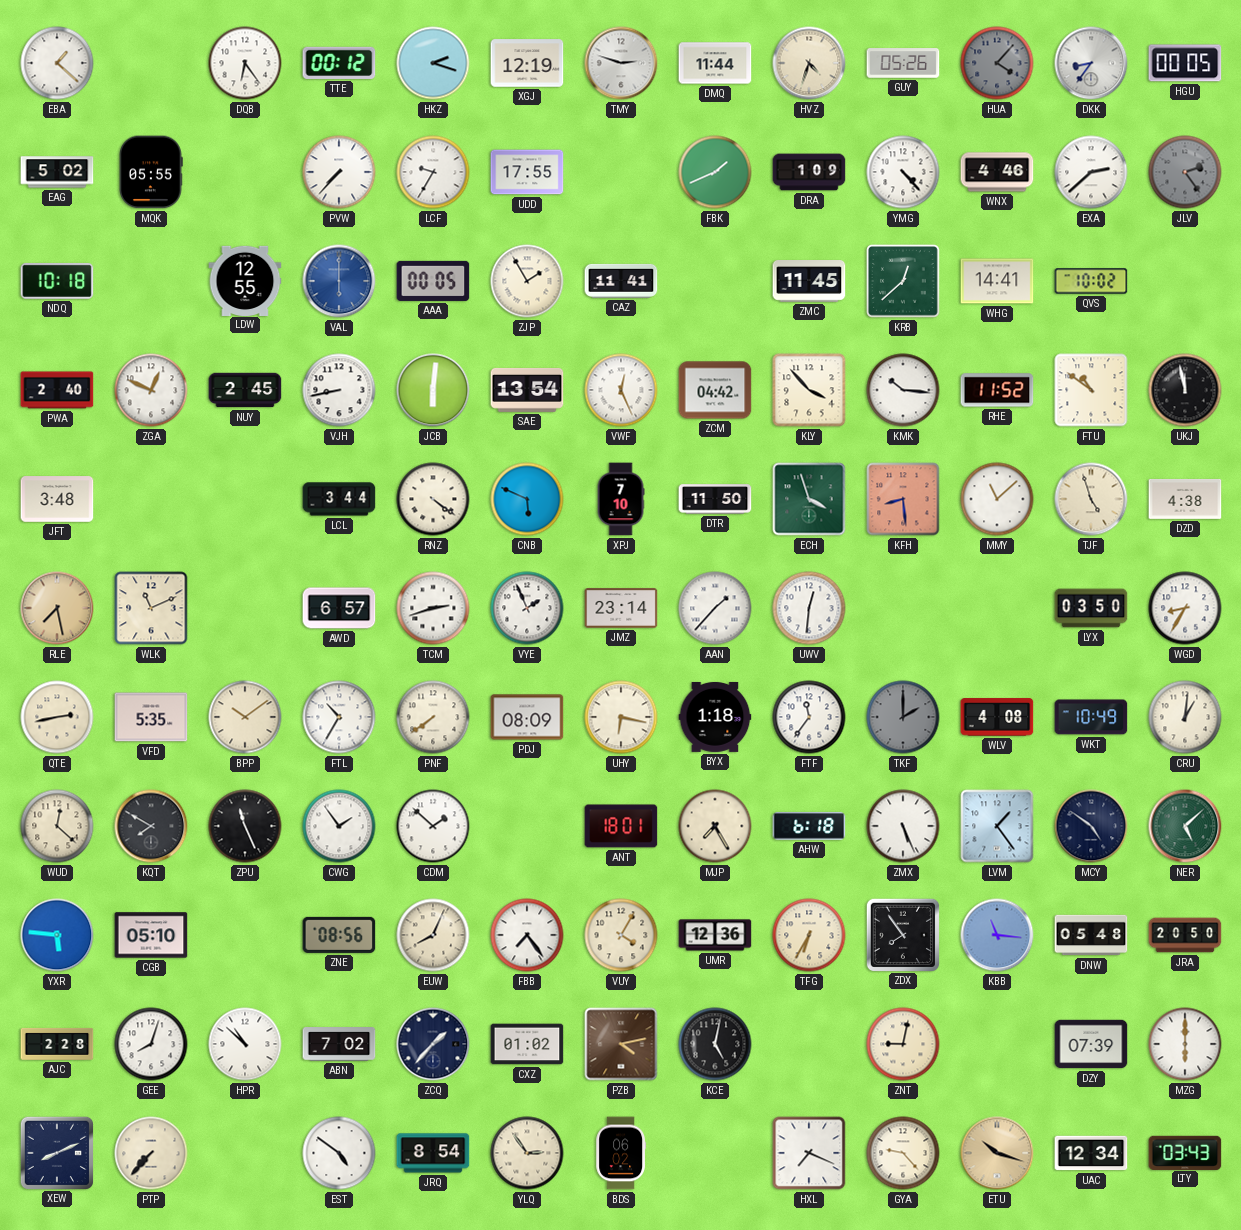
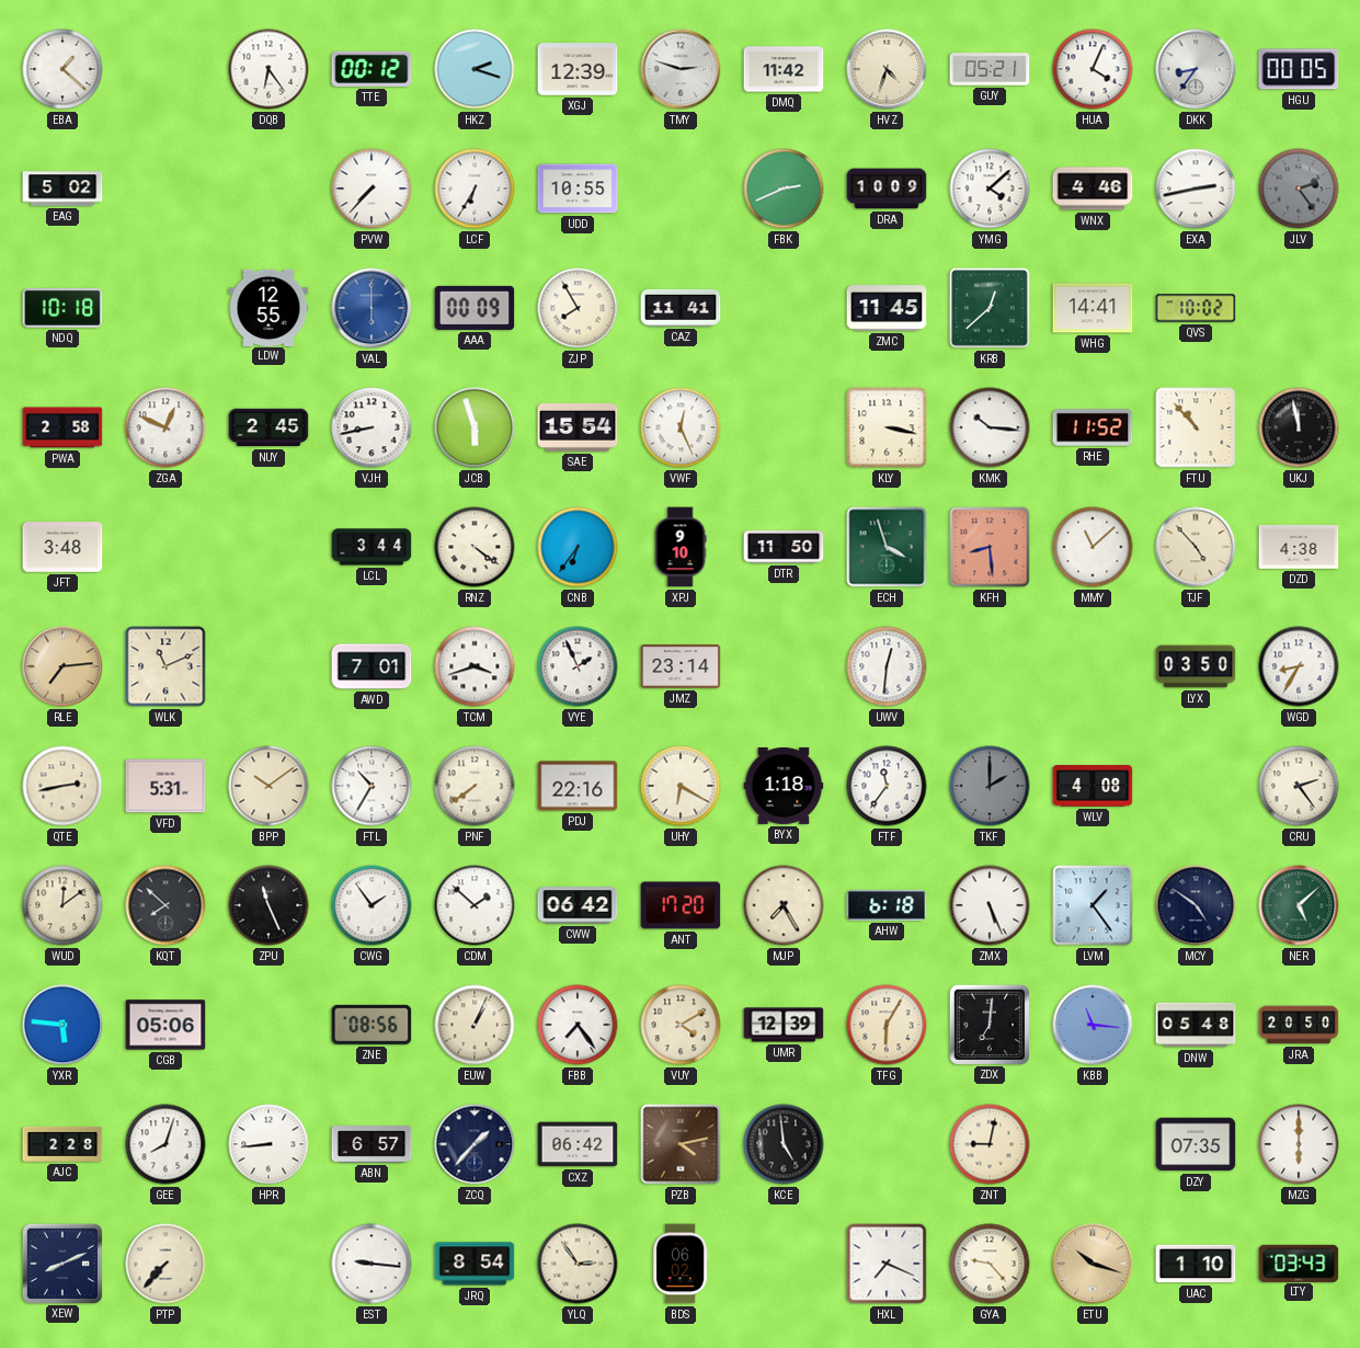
XGJ: 12:19 -> 12:39
DMQ: 11:44 -> 11:42
GUY: 05:26 -> 05:21
HUA: 4:07 -> 4:04
HUA dial: grey -> white
MQK: 05:55 -> none
LCF: 9:35 -> 6:35
UDD: 17:55 -> 10:55
FBK: 1:41 -> 2:41
DRA: 1:09 -> 10:09
YMG: 4:23 -> 4:08
EXA: 2:38 -> 2:43
AAA: 00:05 -> 00:09
ZJP: 1:55 -> 7:55
PWA: 2:40 -> 2:58
JCB: 6:01 -> 5:57
SAE: 13:54 -> 15:54
ZCM: 04:42 -> none
KLY: 3:53 -> 3:17
FTU: 10:51 -> 10:53
CNB: 5:49 -> 6:36
XPJ: 7:10 -> 9:10
TJF: 4:57 -> 4:53
RLE: 7:28 -> 7:14
AWD: 6:57 -> 7:01
TCM: 2:42 -> 3:42
AAN: 1:37 -> none
VFD: 5:35 -> 5:31
PDJ: 08:09 -> 22:16
UHY: 6:17 -> 6:20
WKT: 10:49 -> none
CRU: 1:01 -> 2:24
WUD: 12:22 -> 12:09
KQT: 7:50 -> 7:52
CWW: none -> 06:42
ANT: 18:01 -> 17:20
CGB: 05:10 -> 05:06
EUW: 8:04 -> 1:04
VUY: 4:05 -> 4:10
UMR: 12:36 -> 12:39
TFG: 6:35 -> 6:05
ZDX: 7:54 -> 7:01
HPR: 10:52 -> 8:44
ABN: 7:02 -> 6:57
CXZ: 01:02 -> 06:42
KCE: 5:02 -> 4:59
DZY: 07:39 -> 07:35
EST: 4:51 -> 9:16
UAC: 12:34 -> 1:10
